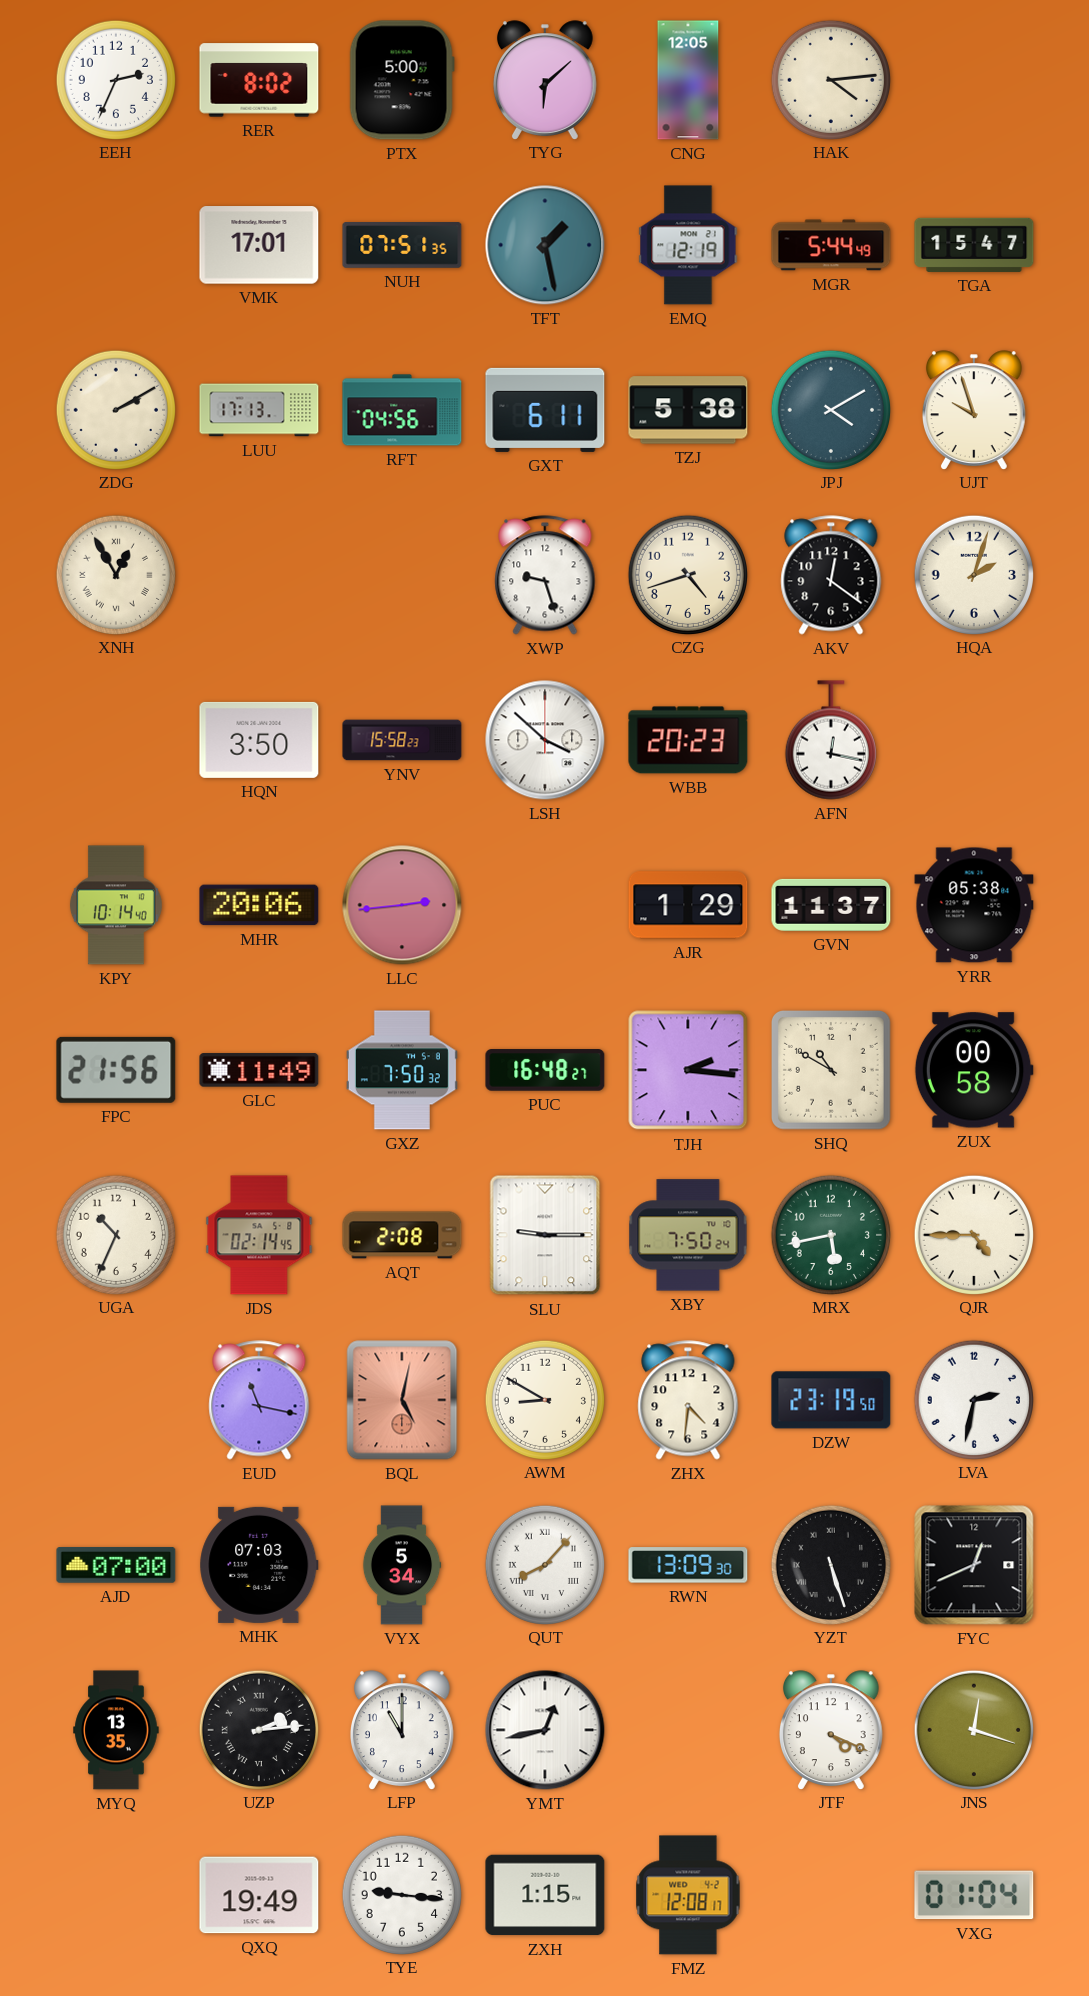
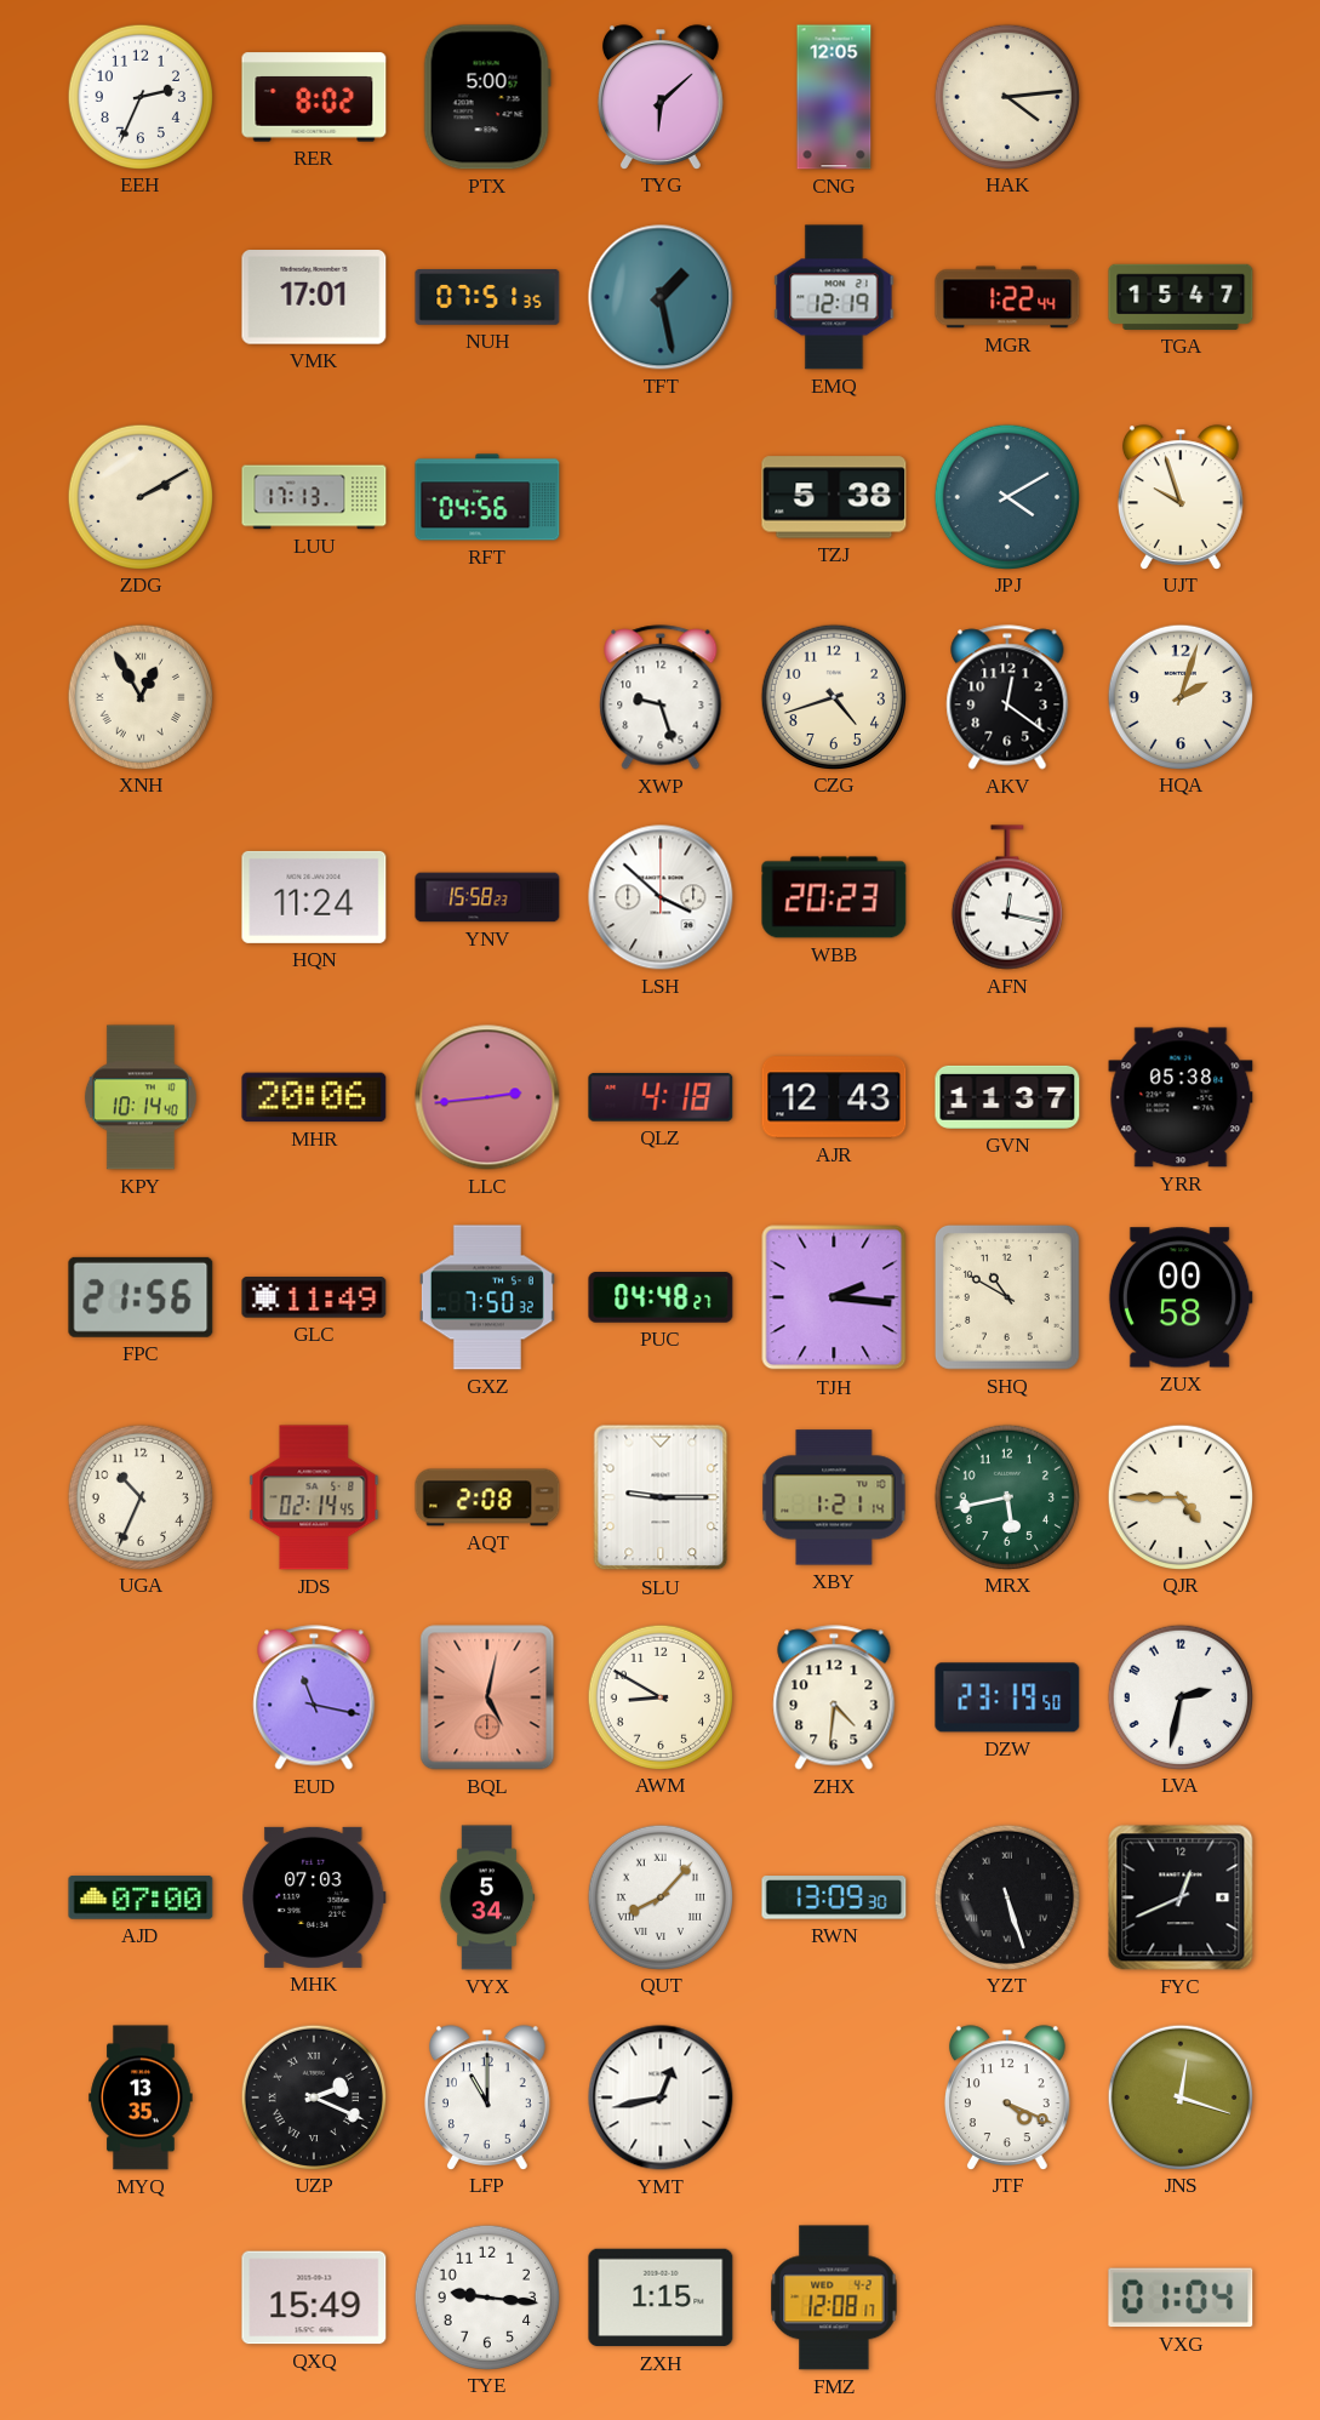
MGR: 5:44 -> 1:22
GXT: 6:11 -> none
HQN: 3:50 -> 11:24
QLZ: none -> 4:18
AJR: 1:29 -> 12:43
PUC: 16:48 -> 04:48
XBY: 7:50 -> 1:21
UZP: 2:14 -> 2:19
QXQ: 19:49 -> 15:49
